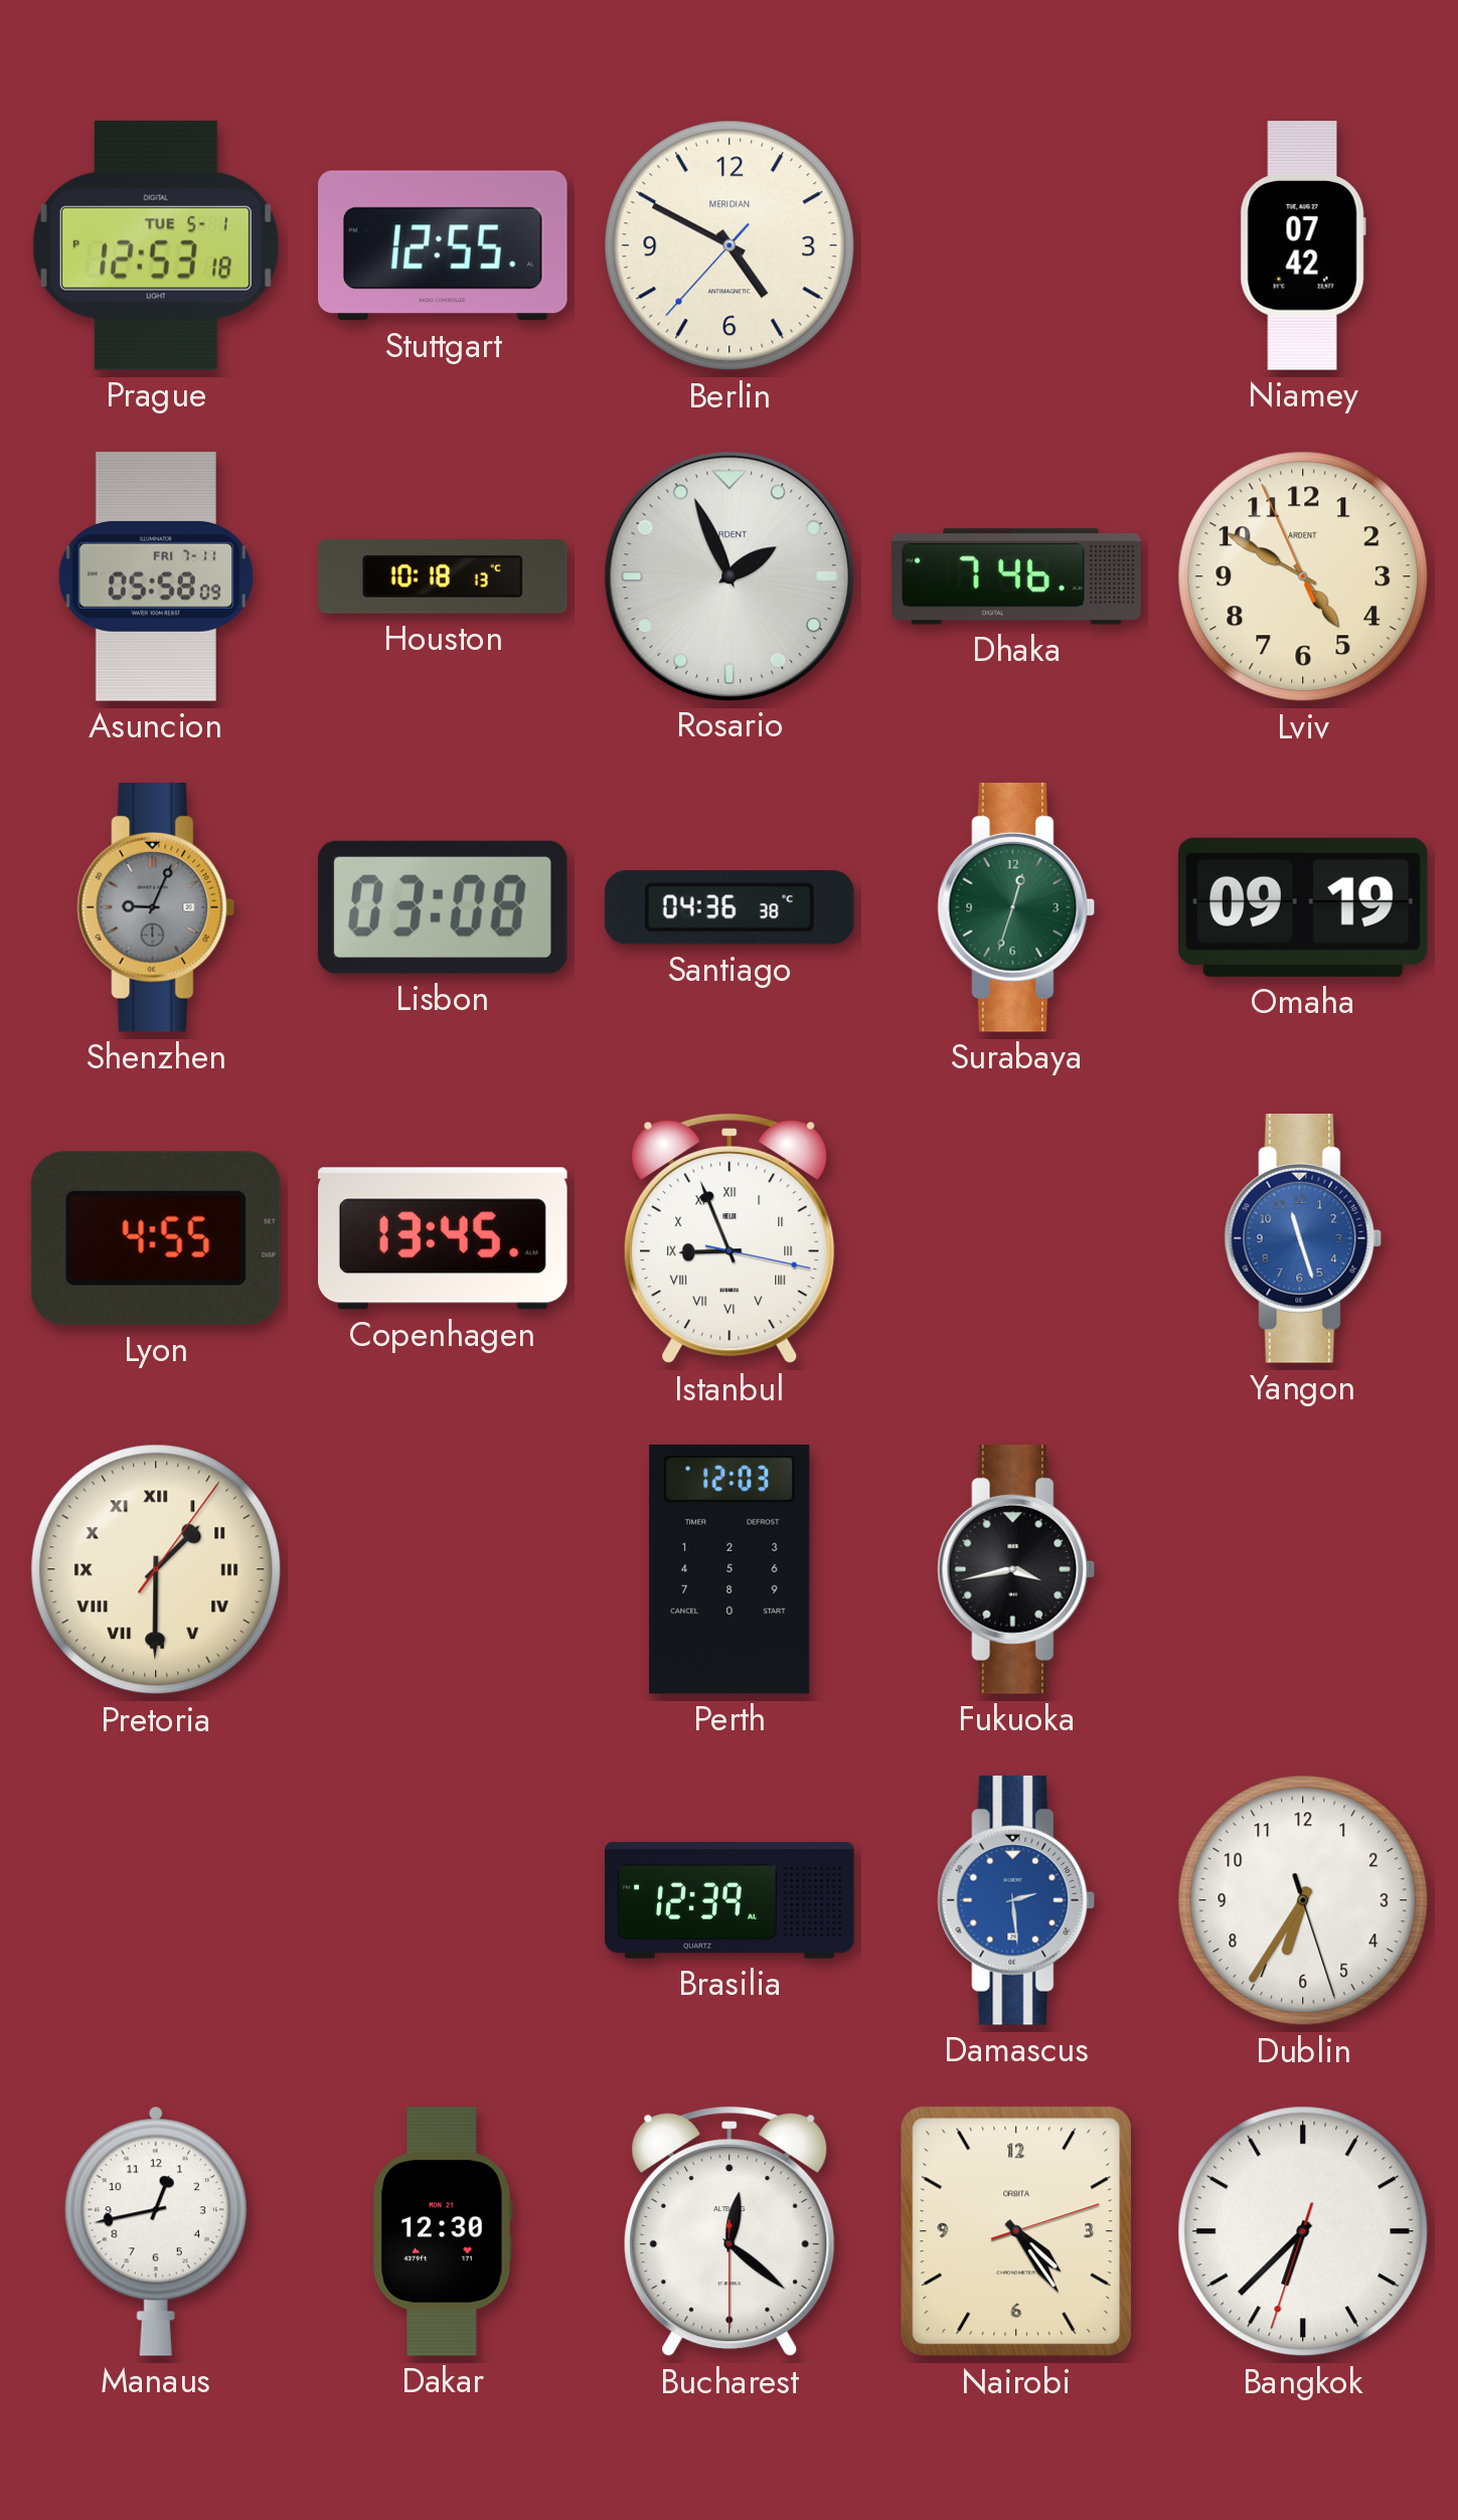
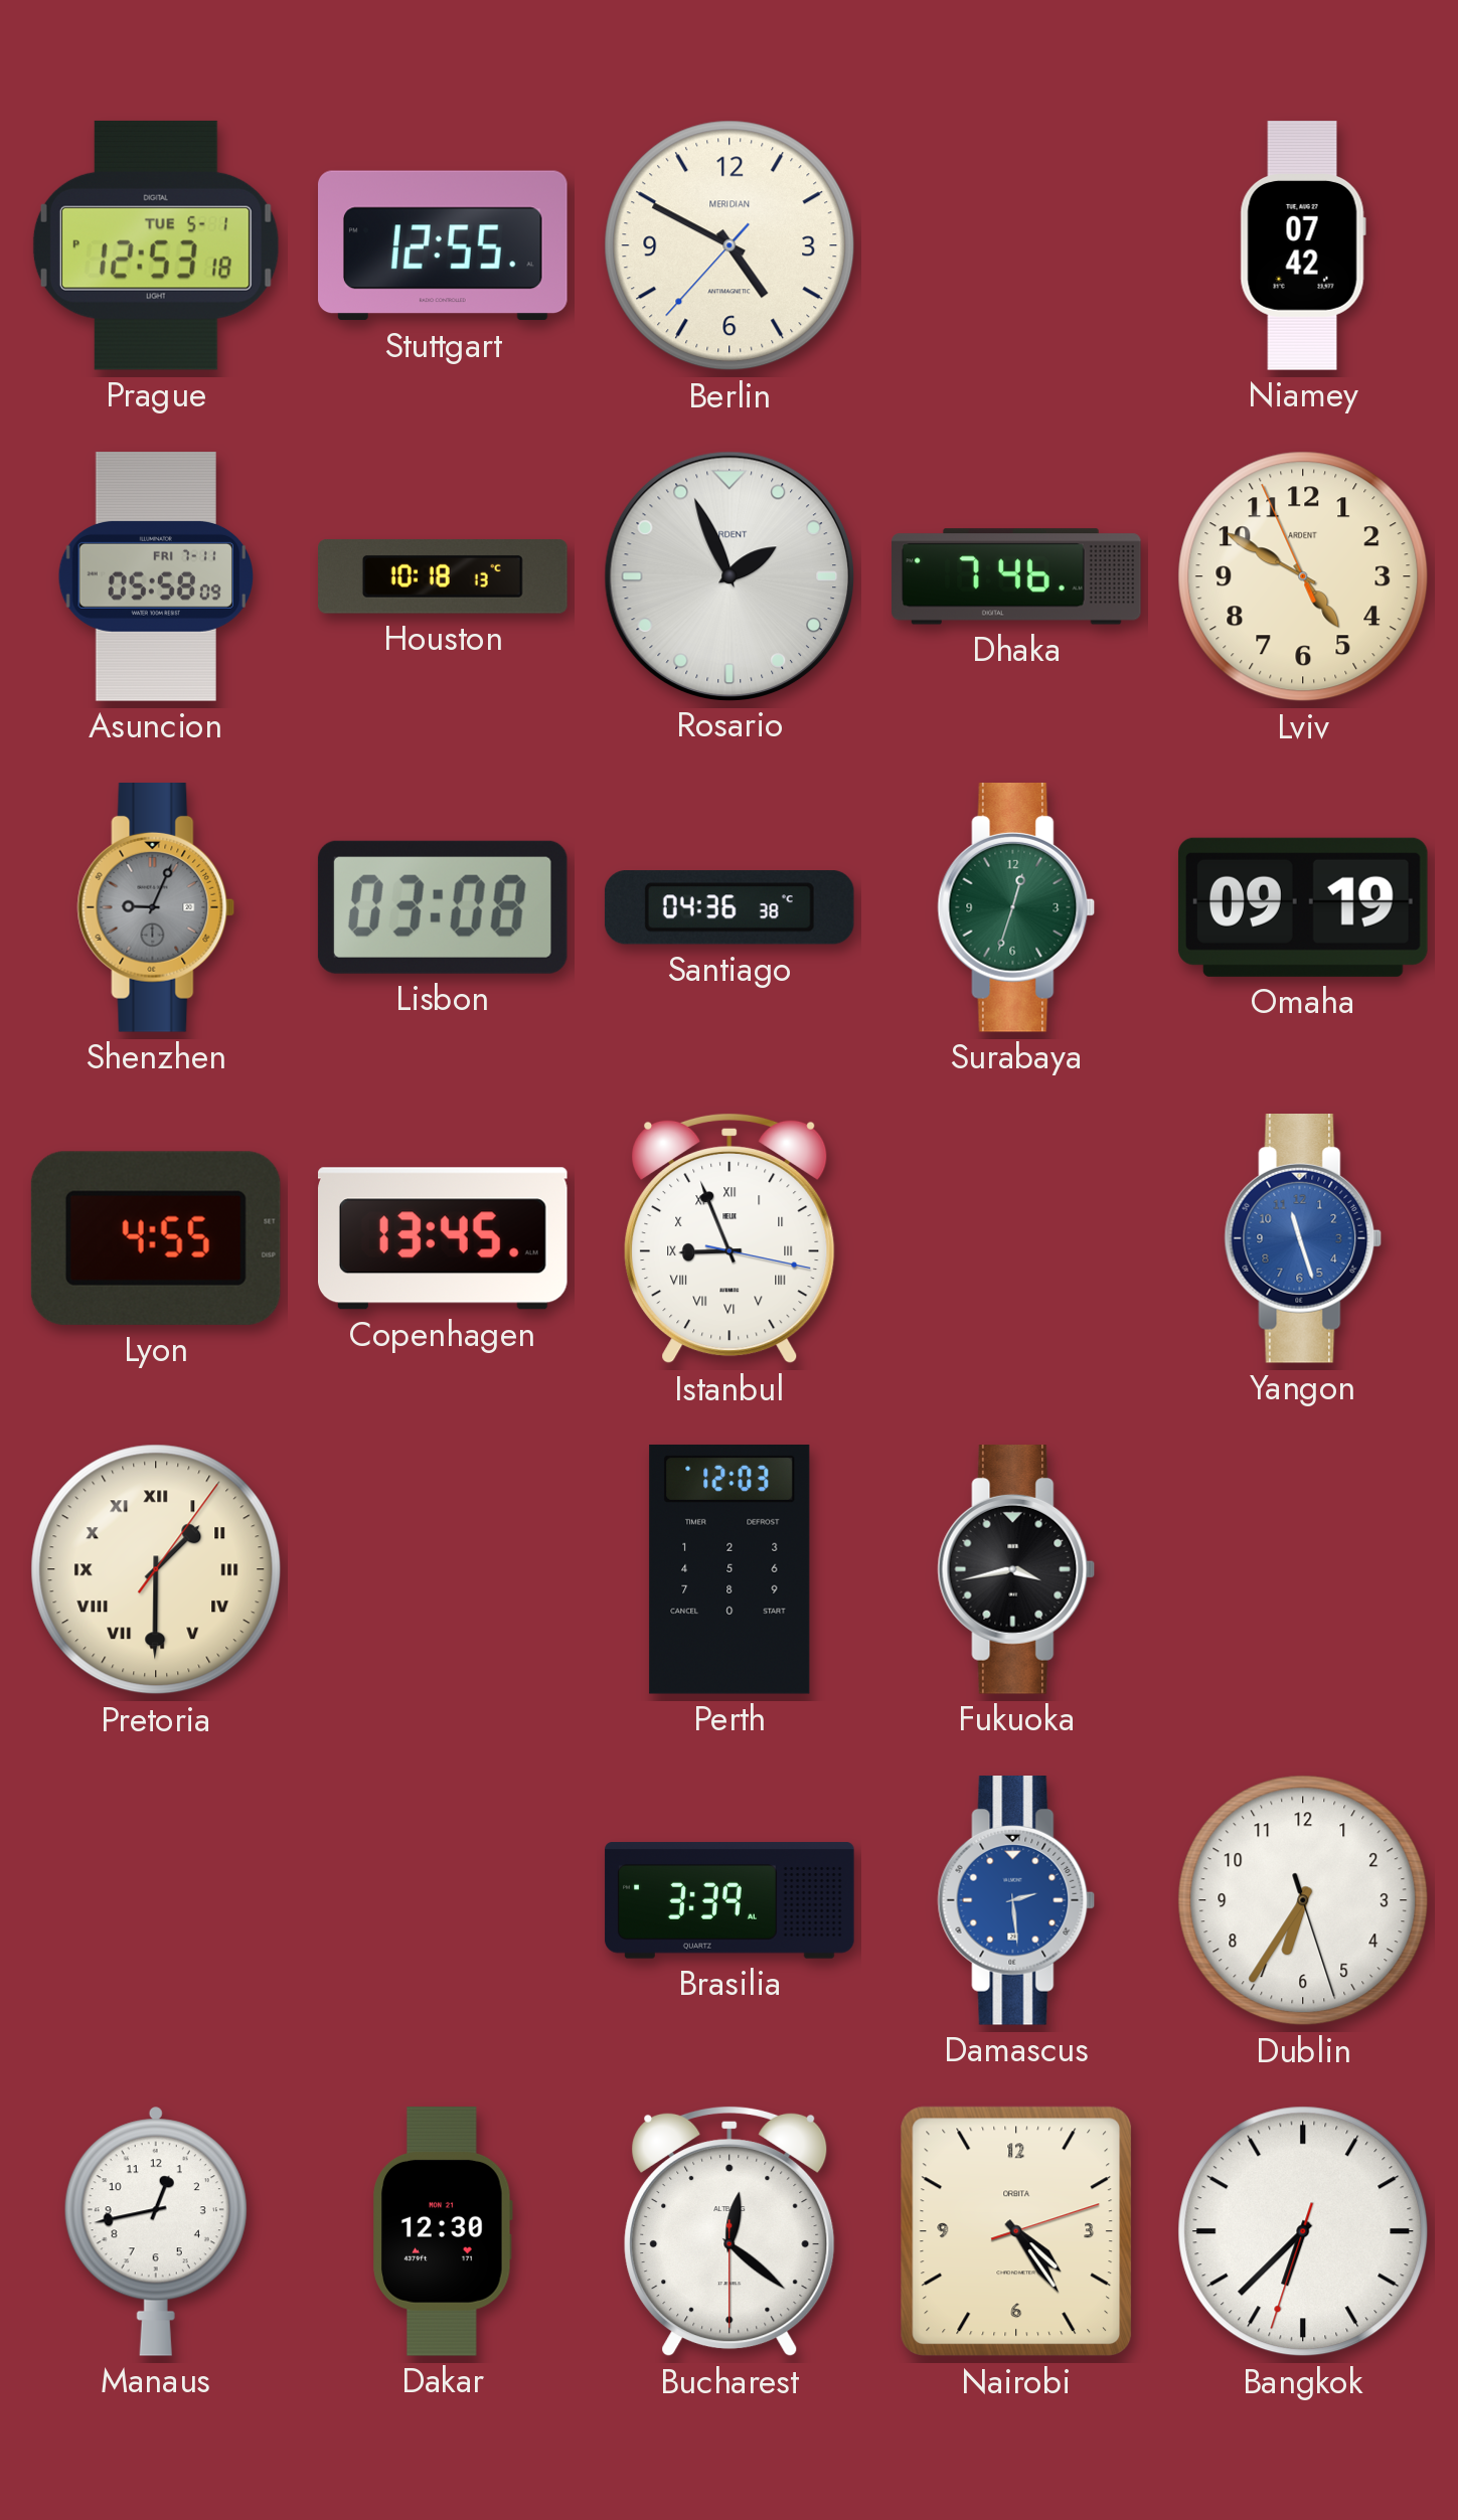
Brasilia: 12:39 -> 3:39
